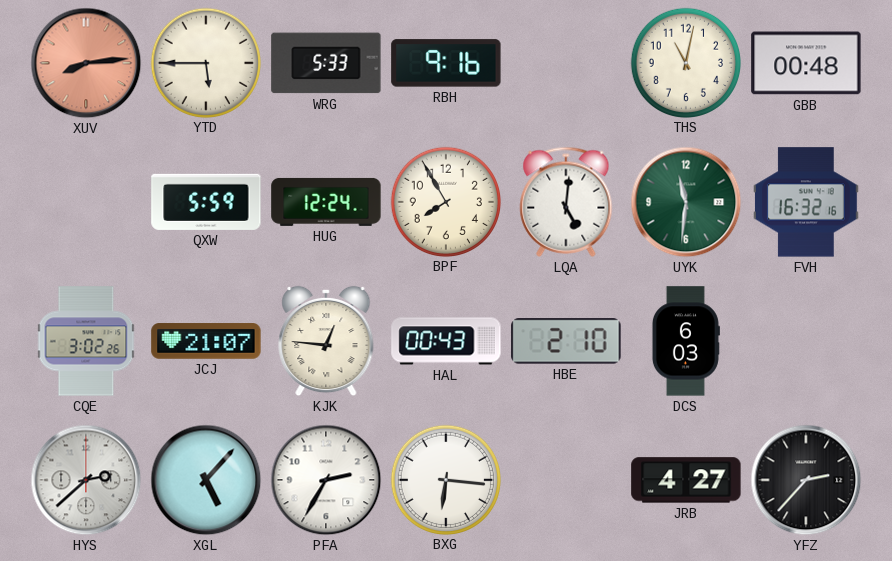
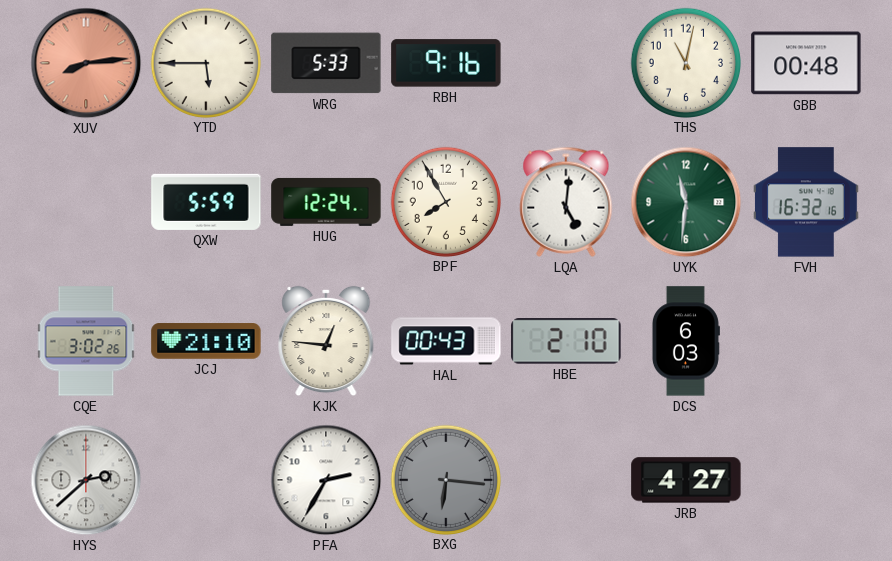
JCJ: 21:07 -> 21:10
XGL: 5:07 -> none
BXG dial: white -> grey
YFZ: 2:37 -> none
